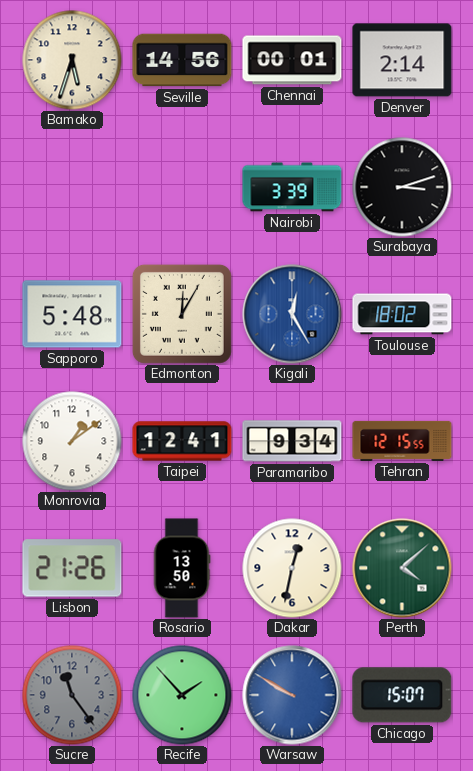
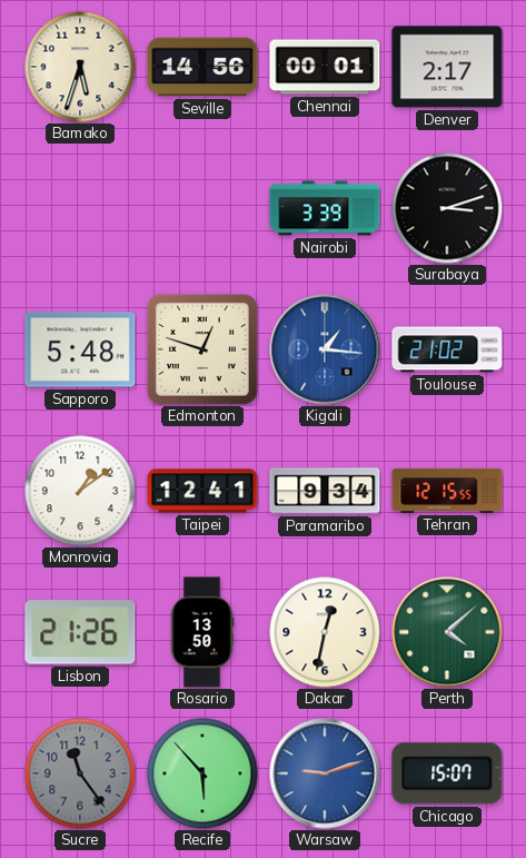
Denver: 2:14 -> 2:17
Edmonton: 12:05 -> 12:48
Kigali: 12:25 -> 1:16
Toulouse: 18:02 -> 21:02
Recife: 1:53 -> 5:53
Warsaw: 9:50 -> 9:12
